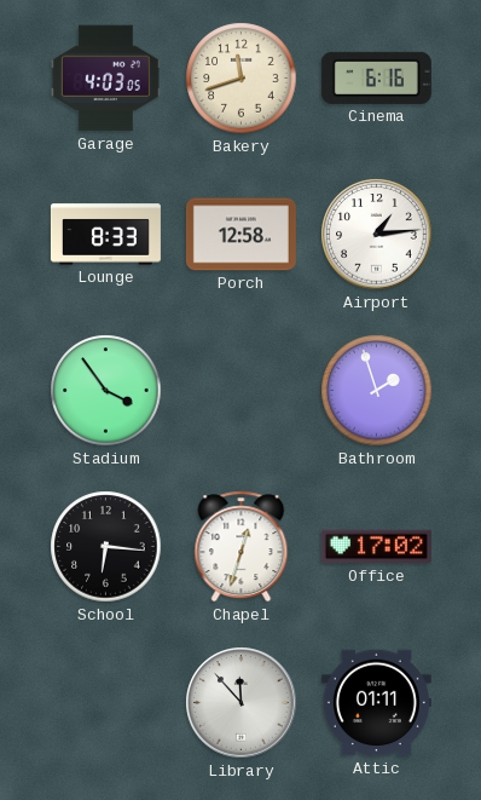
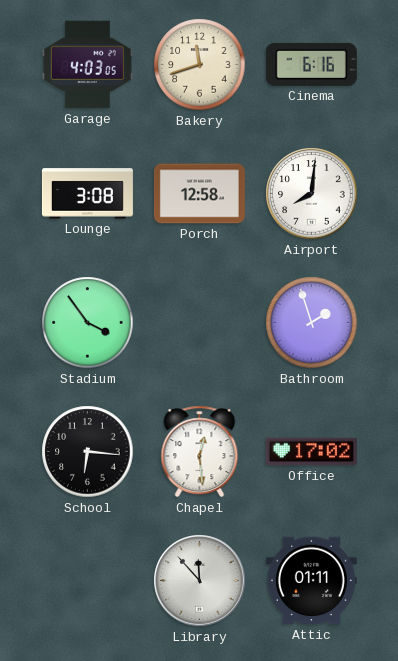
Lounge: 8:33 -> 3:08
Airport: 1:14 -> 8:01
Chapel: 12:33 -> 12:29
